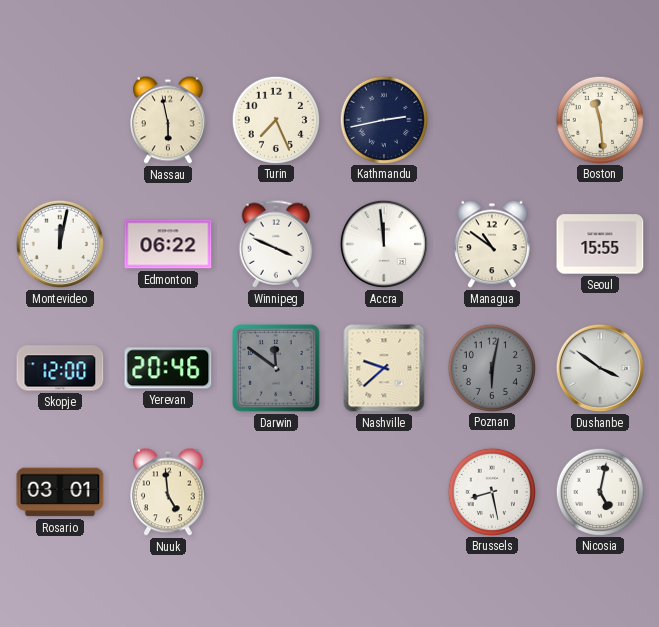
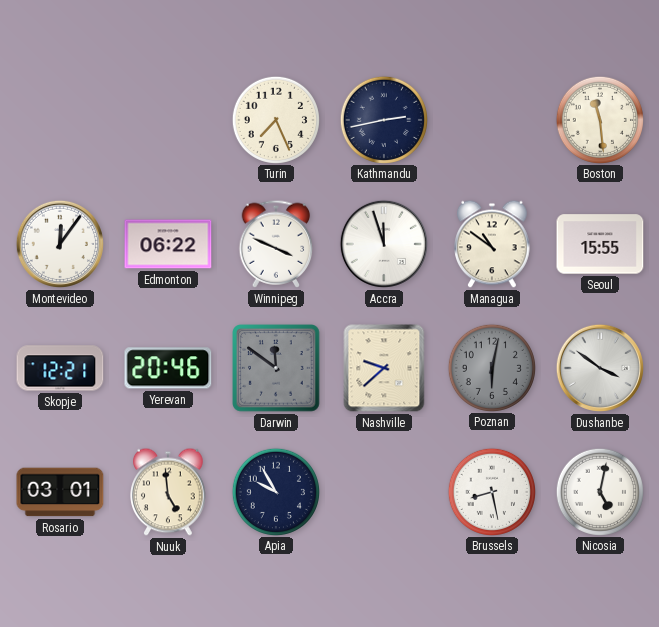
Nassau: 5:58 -> none
Montevideo: 12:02 -> 12:06
Accra: 11:59 -> 11:57
Skopje: 12:00 -> 12:21
Apia: none -> 9:55
